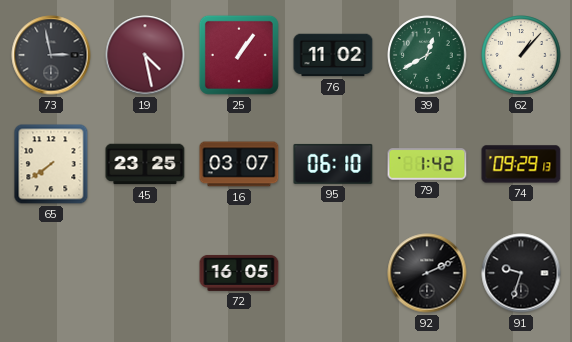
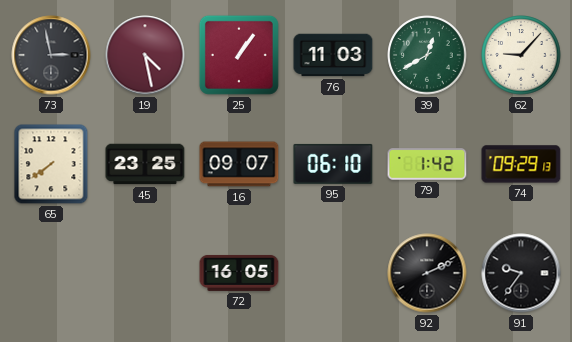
76: 11:02 -> 11:03
62: 1:07 -> 9:07
16: 03:07 -> 09:07
91: 9:33 -> 9:36
